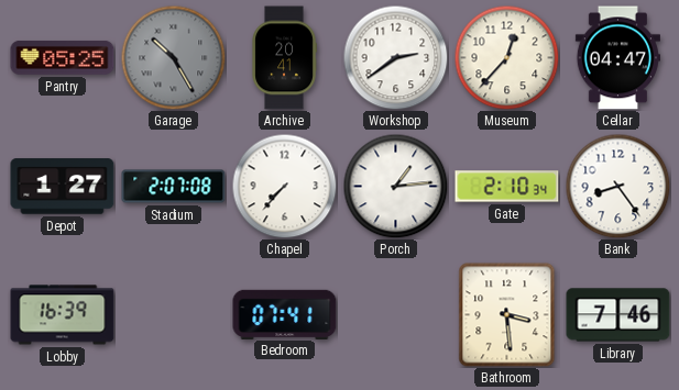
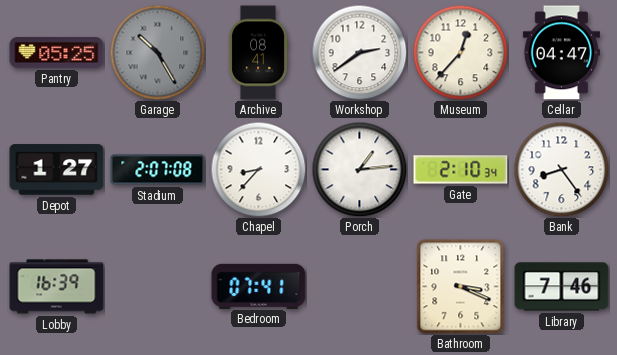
Archive: 20:41 -> 08:41
Chapel: 7:37 -> 8:37
Bathroom: 3:29 -> 3:19
